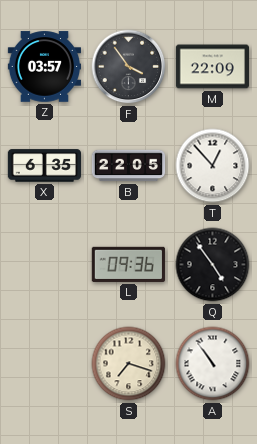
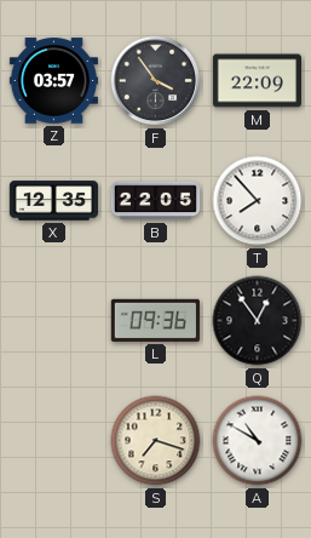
X: 6:35 -> 12:35
T: 12:53 -> 7:53
Q: 4:54 -> 12:54
A: 10:54 -> 10:50
